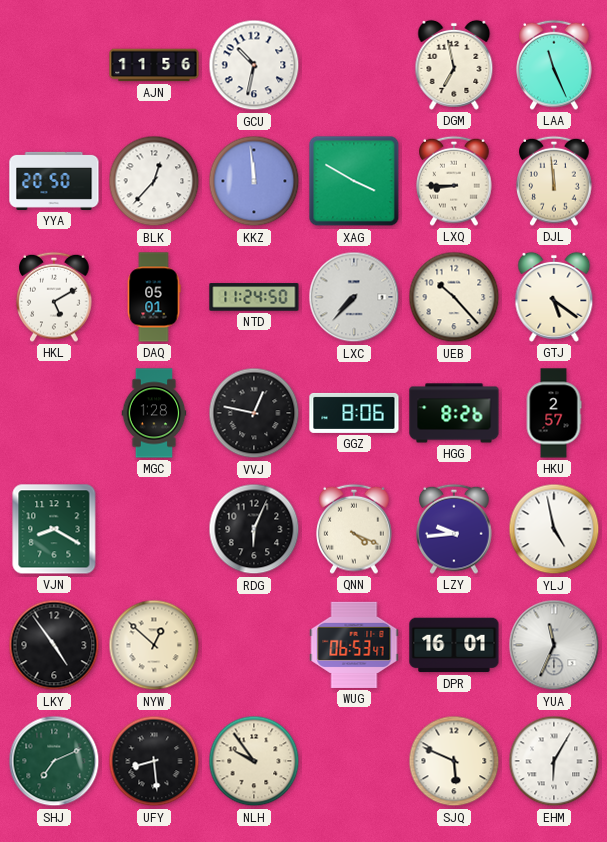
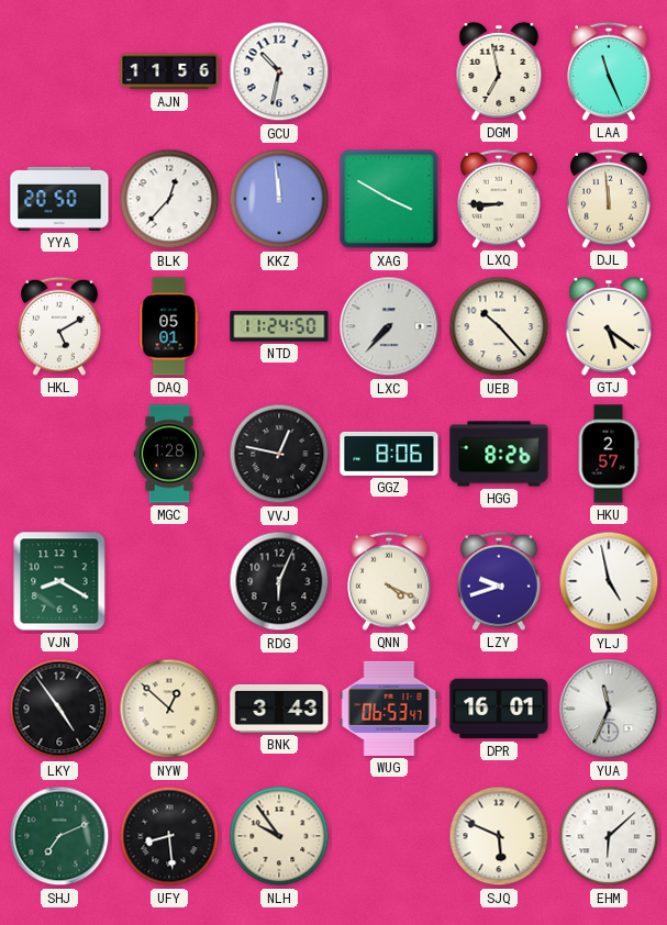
LZY: 9:44 -> 9:42
BNK: none -> 3:43
EHM: 6:05 -> 6:08
